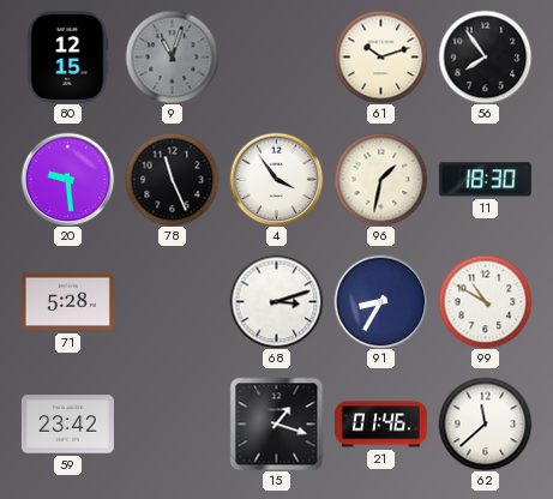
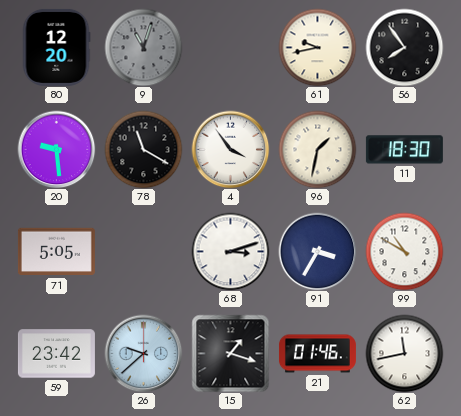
80: 12:15 -> 12:20
61: 10:12 -> 9:43
78: 11:26 -> 11:20
71: 5:28 -> 5:05
91: 8:35 -> 3:35
26: none -> 9:38
62: 11:38 -> 11:43
